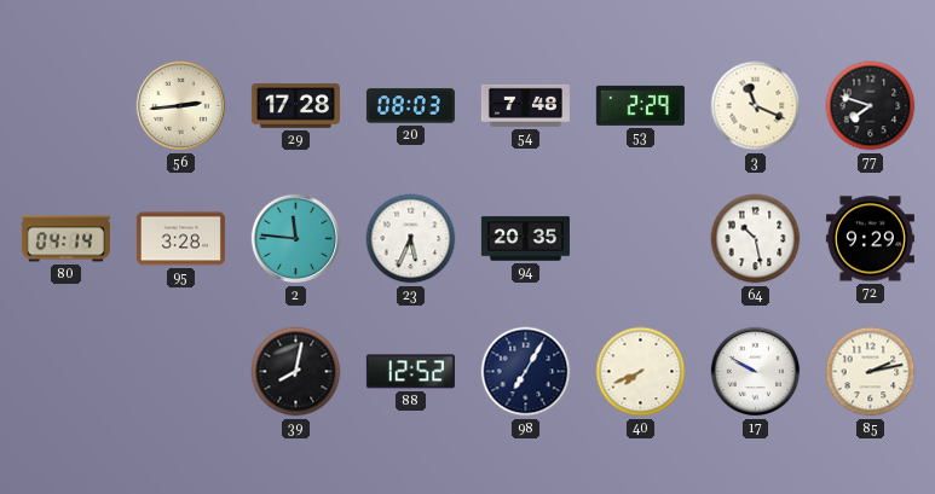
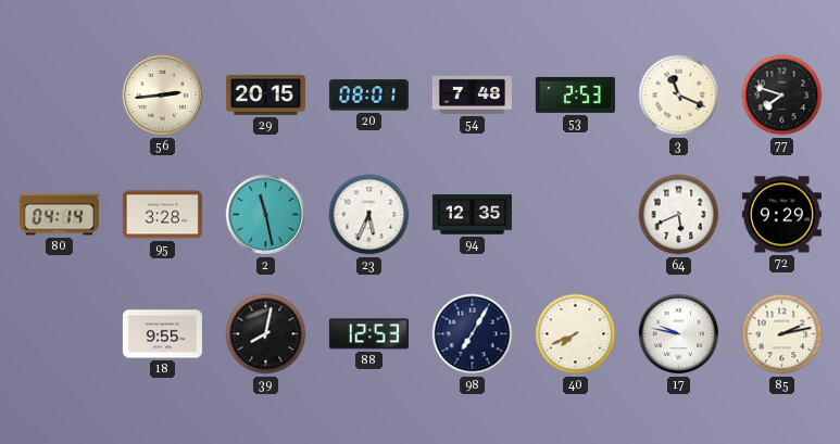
29: 17:28 -> 20:15
20: 08:03 -> 08:01
53: 2:29 -> 2:53
2: 11:46 -> 11:28
94: 20:35 -> 12:35
64: 10:28 -> 5:41
18: none -> 9:55
88: 12:52 -> 12:53
17: 9:50 -> 9:47
